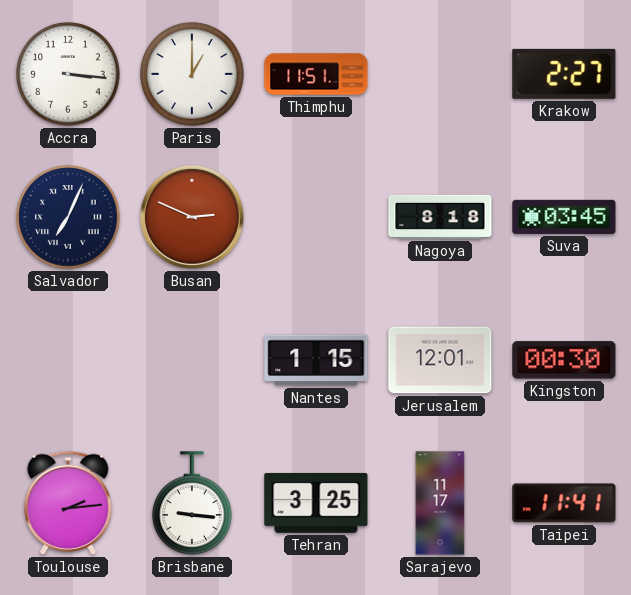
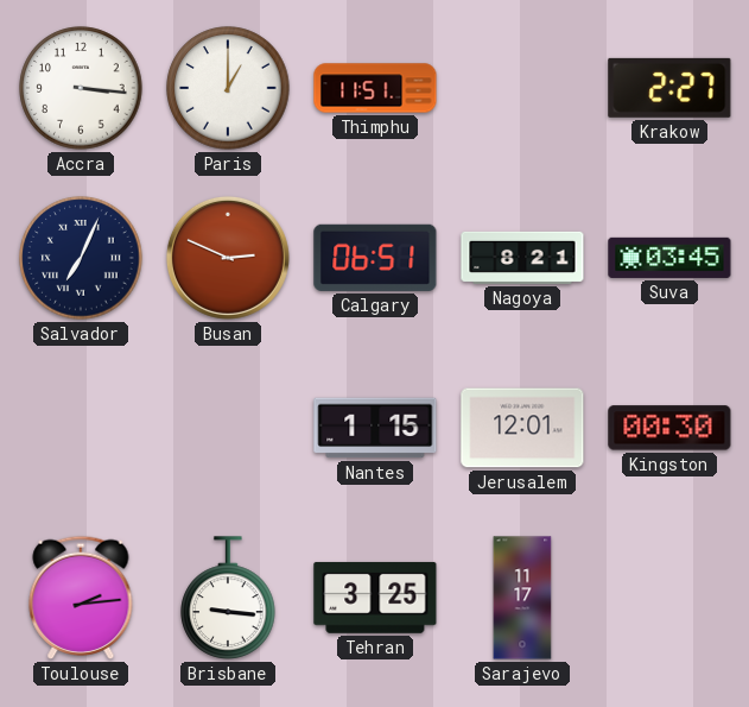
Calgary: none -> 06:51
Nagoya: 8:18 -> 8:21
Taipei: 11:41 -> none
